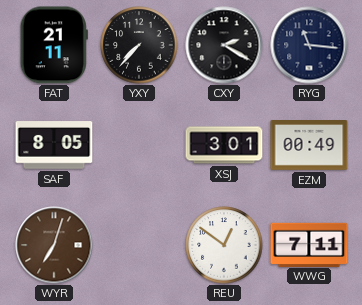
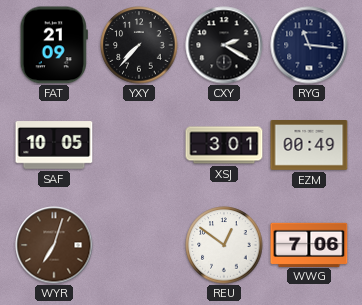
FAT: 21:11 -> 21:09
SAF: 8:05 -> 10:05
WWG: 7:11 -> 7:06
